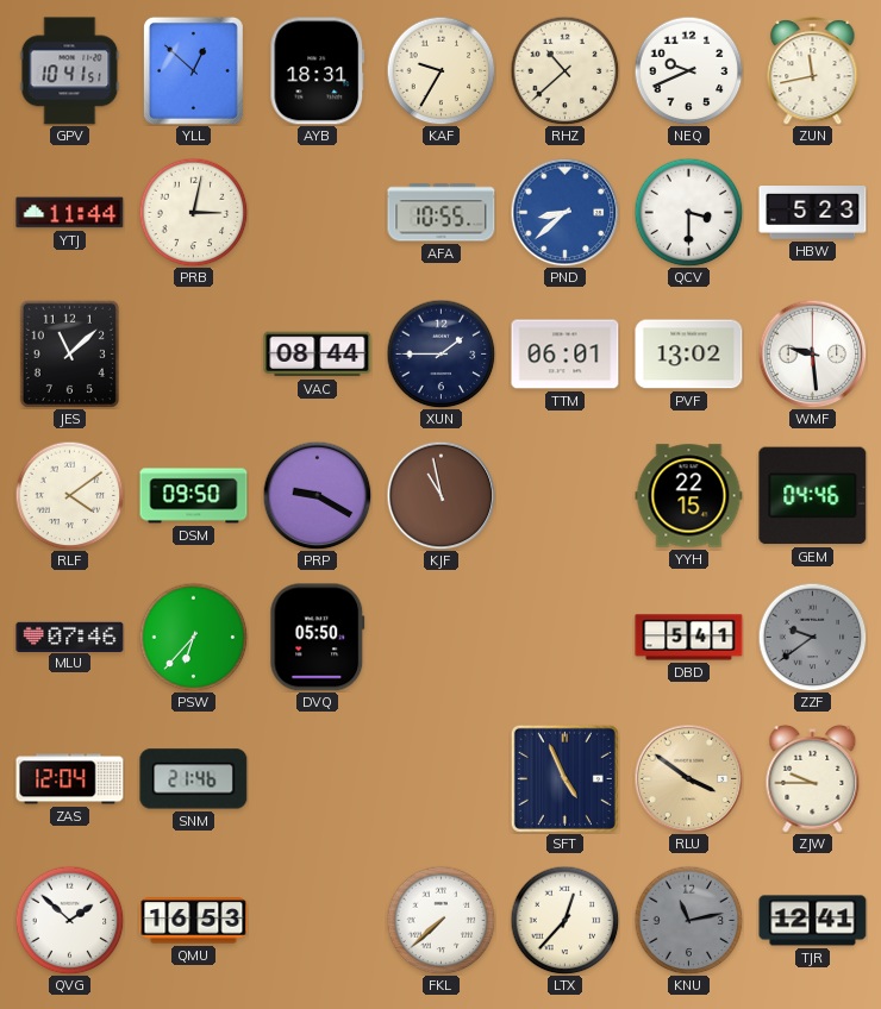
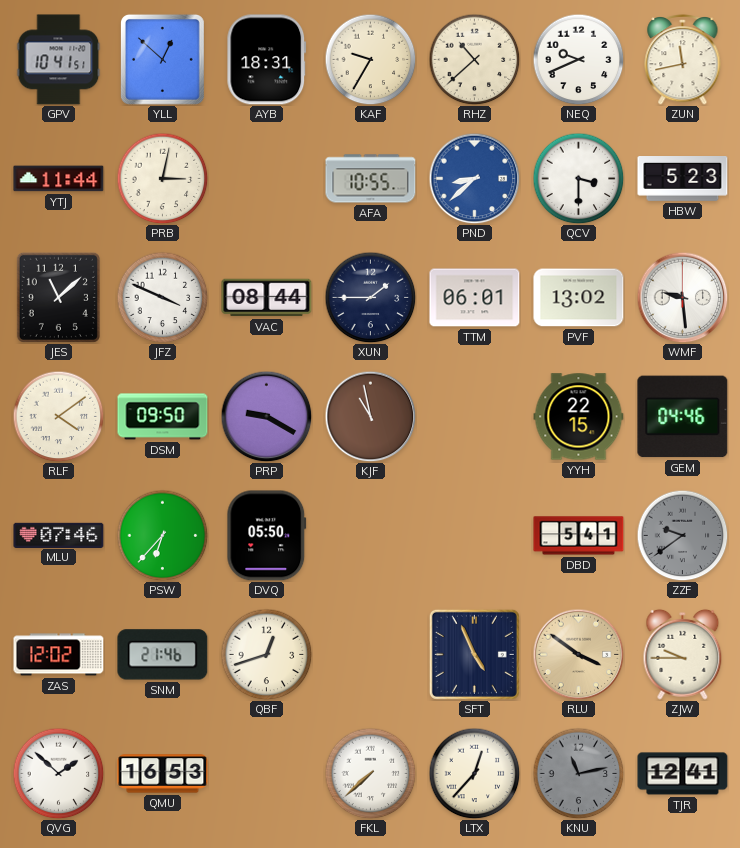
JFZ: none -> 3:49
ZAS: 12:04 -> 12:02
QBF: none -> 12:42
